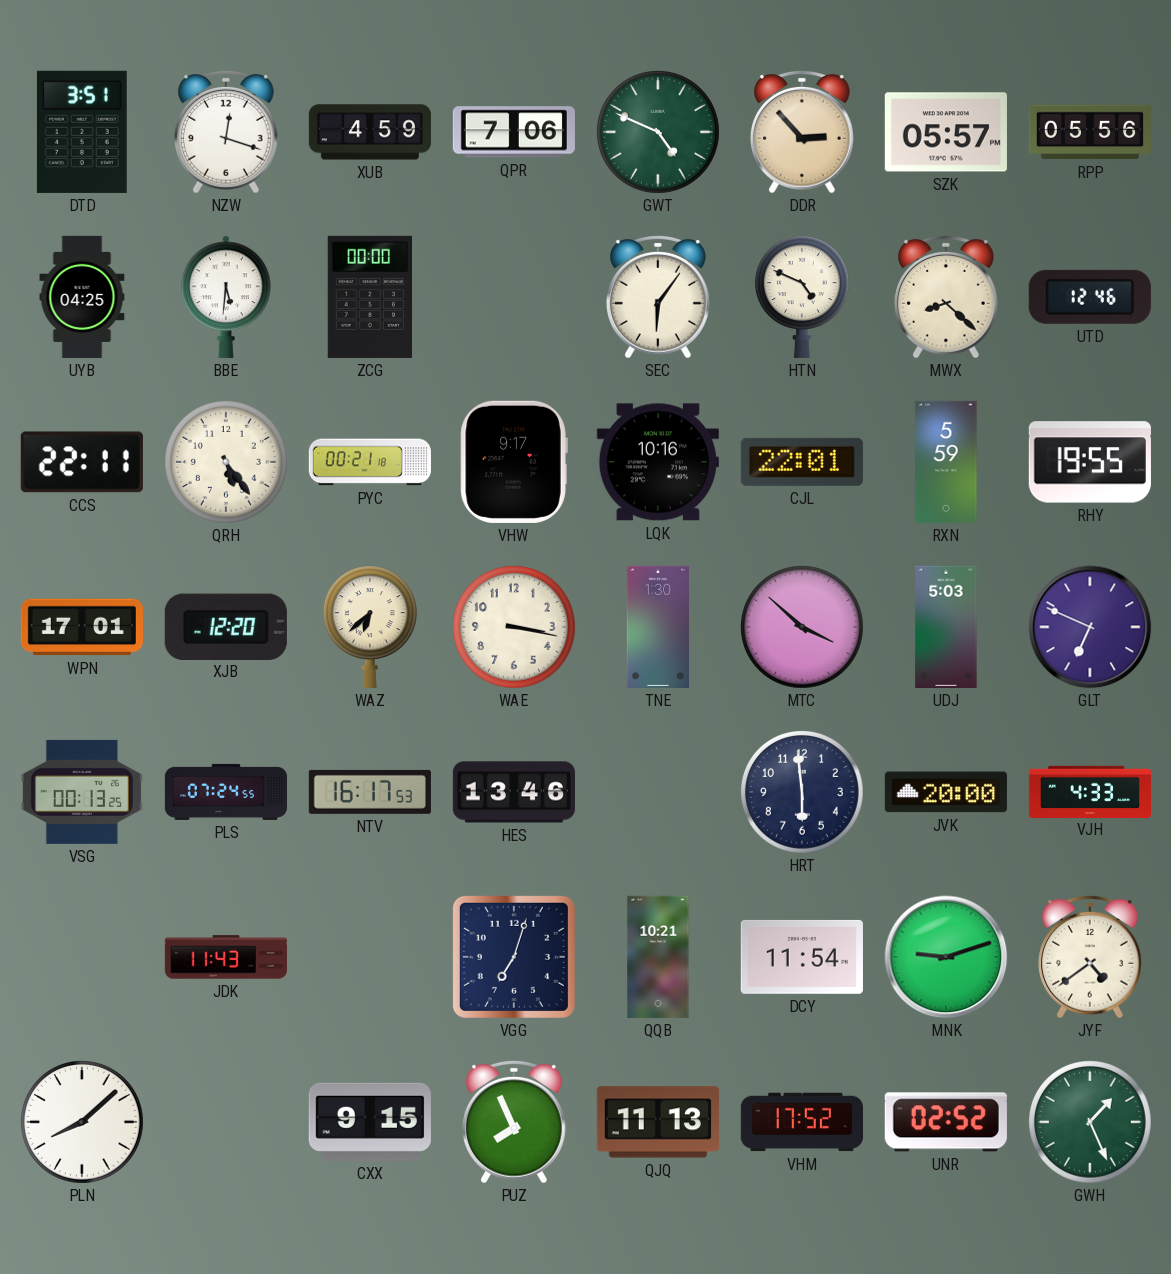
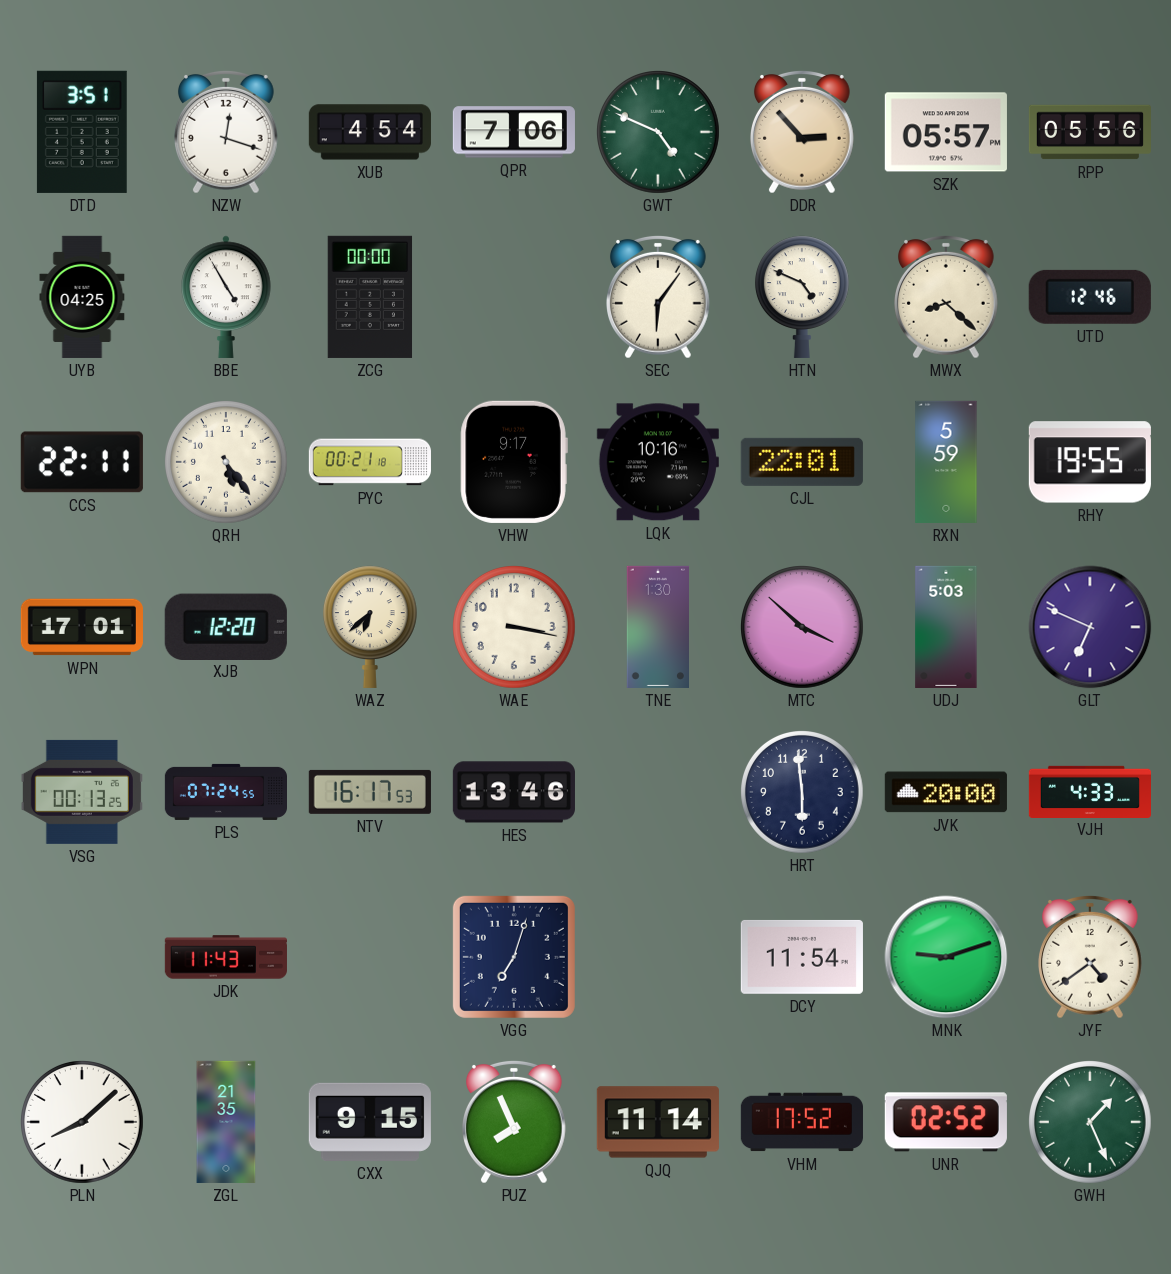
XUB: 4:59 -> 4:54
BBE: 5:31 -> 4:55
QQB: 10:21 -> none
ZGL: none -> 21:35
QJQ: 11:13 -> 11:14
